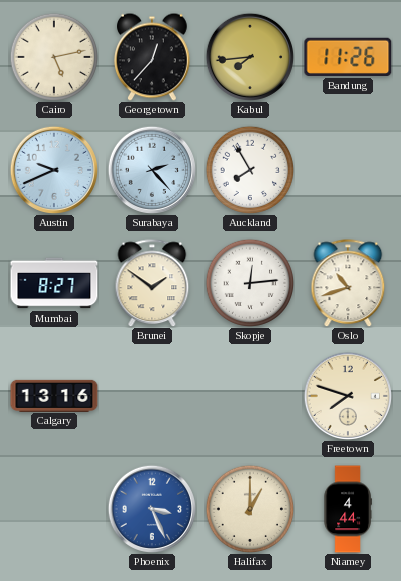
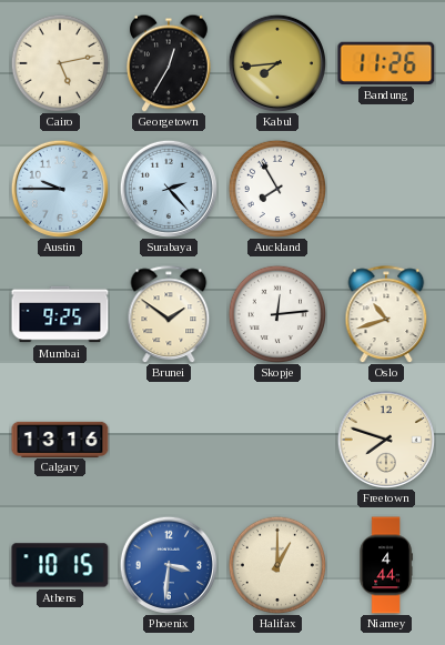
Georgetown: 12:37 -> 12:35
Austin: 9:41 -> 9:45
Mumbai: 8:27 -> 9:25
Athens: none -> 10:15
Phoenix: 3:26 -> 3:31
